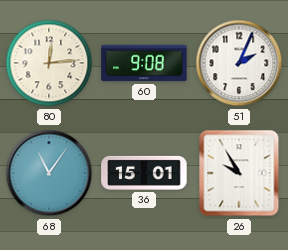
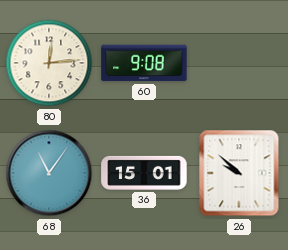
51: 2:04 -> none
26: 9:55 -> 9:52
